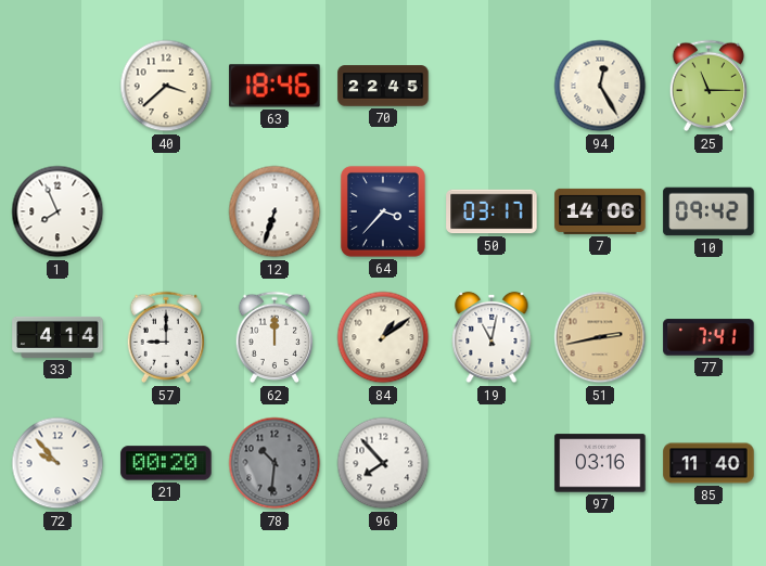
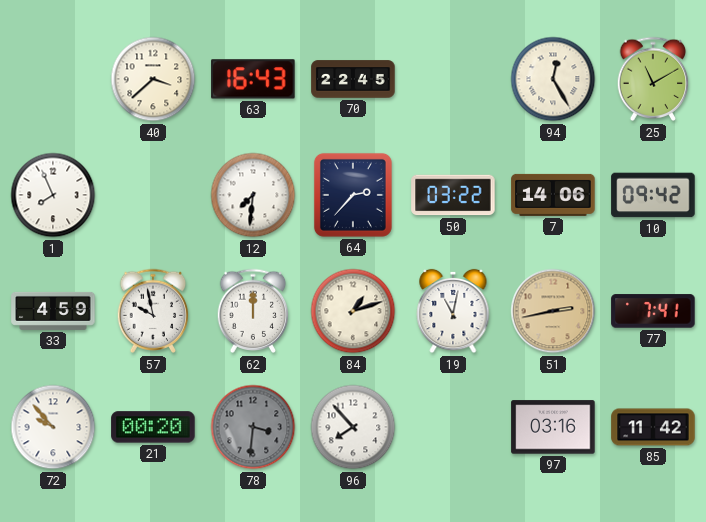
63: 18:46 -> 16:43
25: 11:15 -> 11:10
12: 6:33 -> 7:31
64: 3:37 -> 2:37
50: 03:17 -> 03:22
33: 4:14 -> 4:59
57: 9:00 -> 9:58
84: 1:09 -> 1:12
78: 10:31 -> 3:31
85: 11:40 -> 11:42
